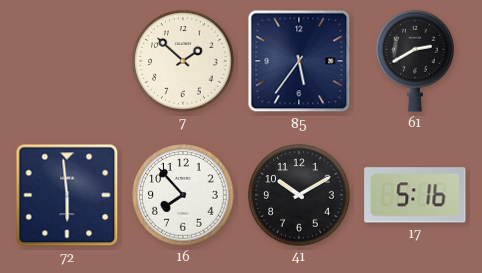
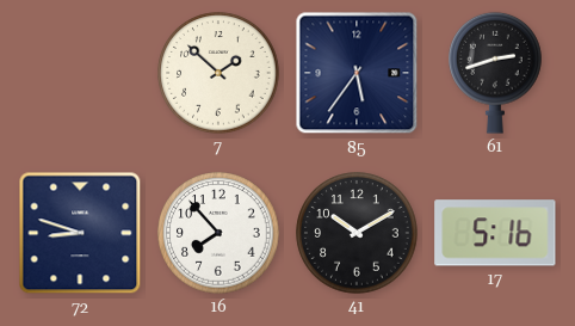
61: 2:40 -> 2:42
72: 5:59 -> 8:48
